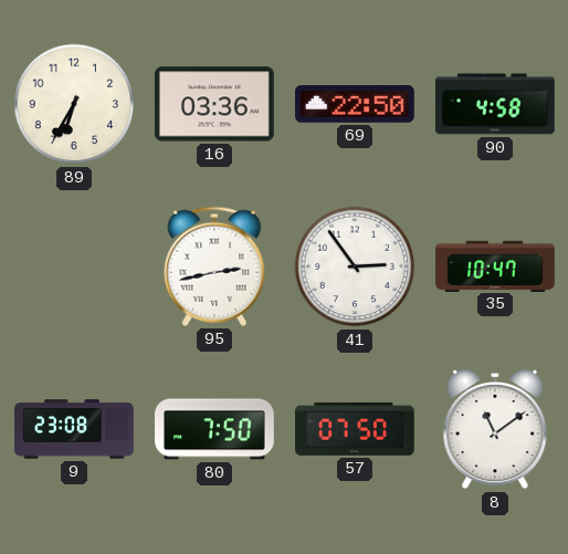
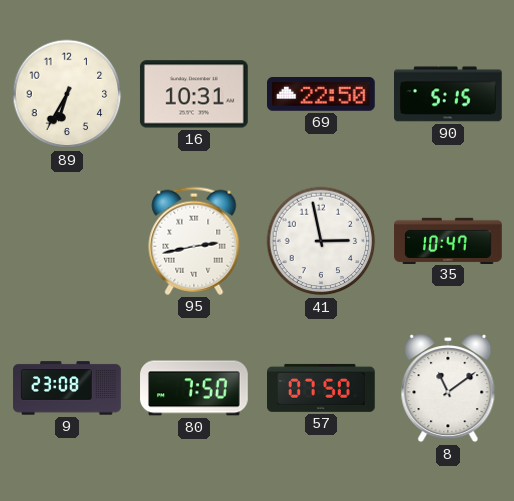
16: 03:36 -> 10:31
90: 4:58 -> 5:15
41: 2:54 -> 2:58
